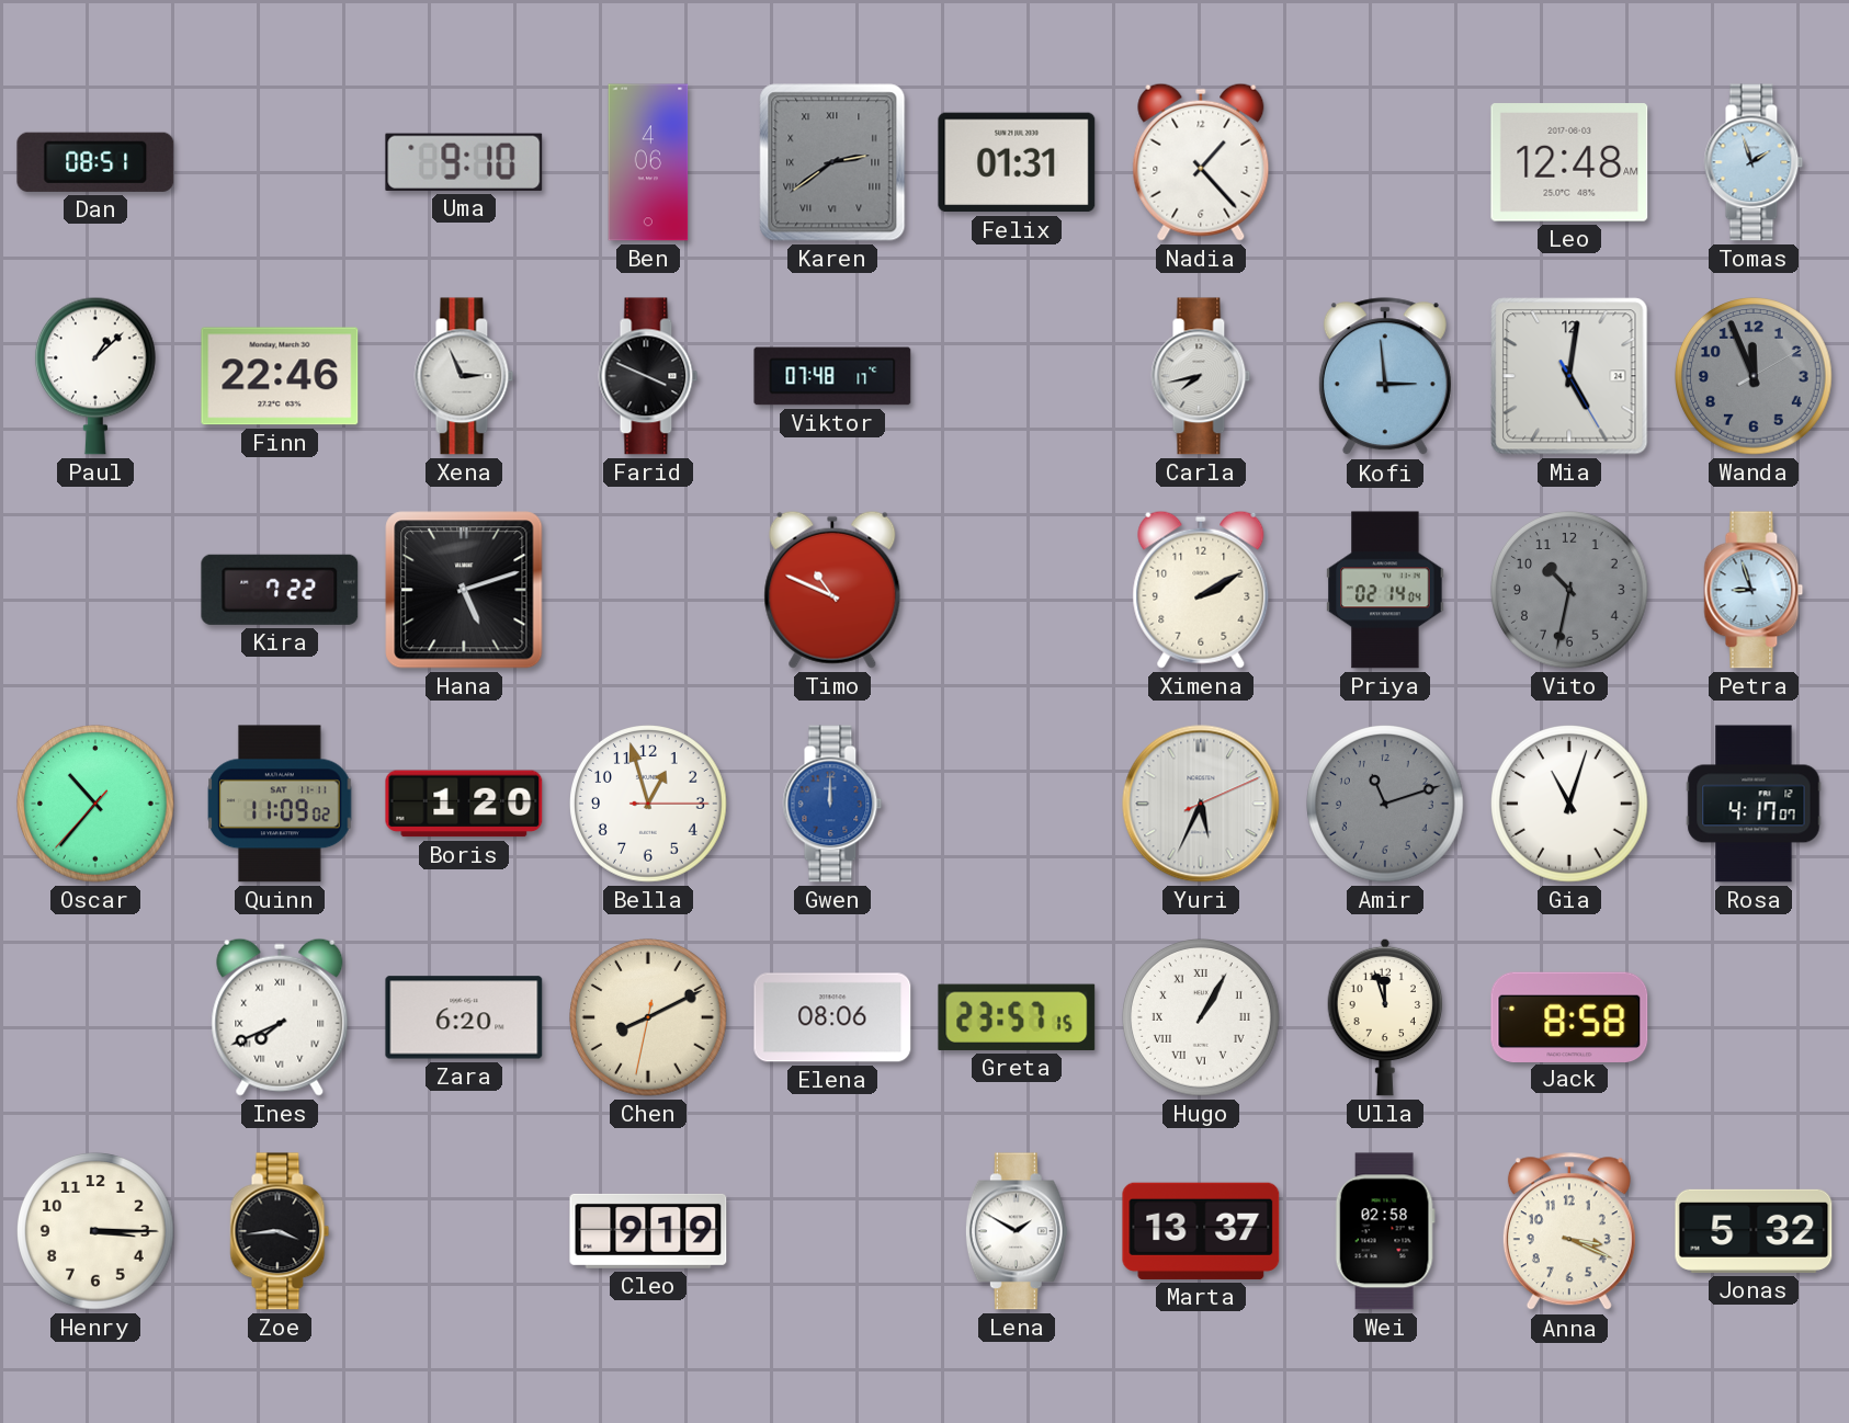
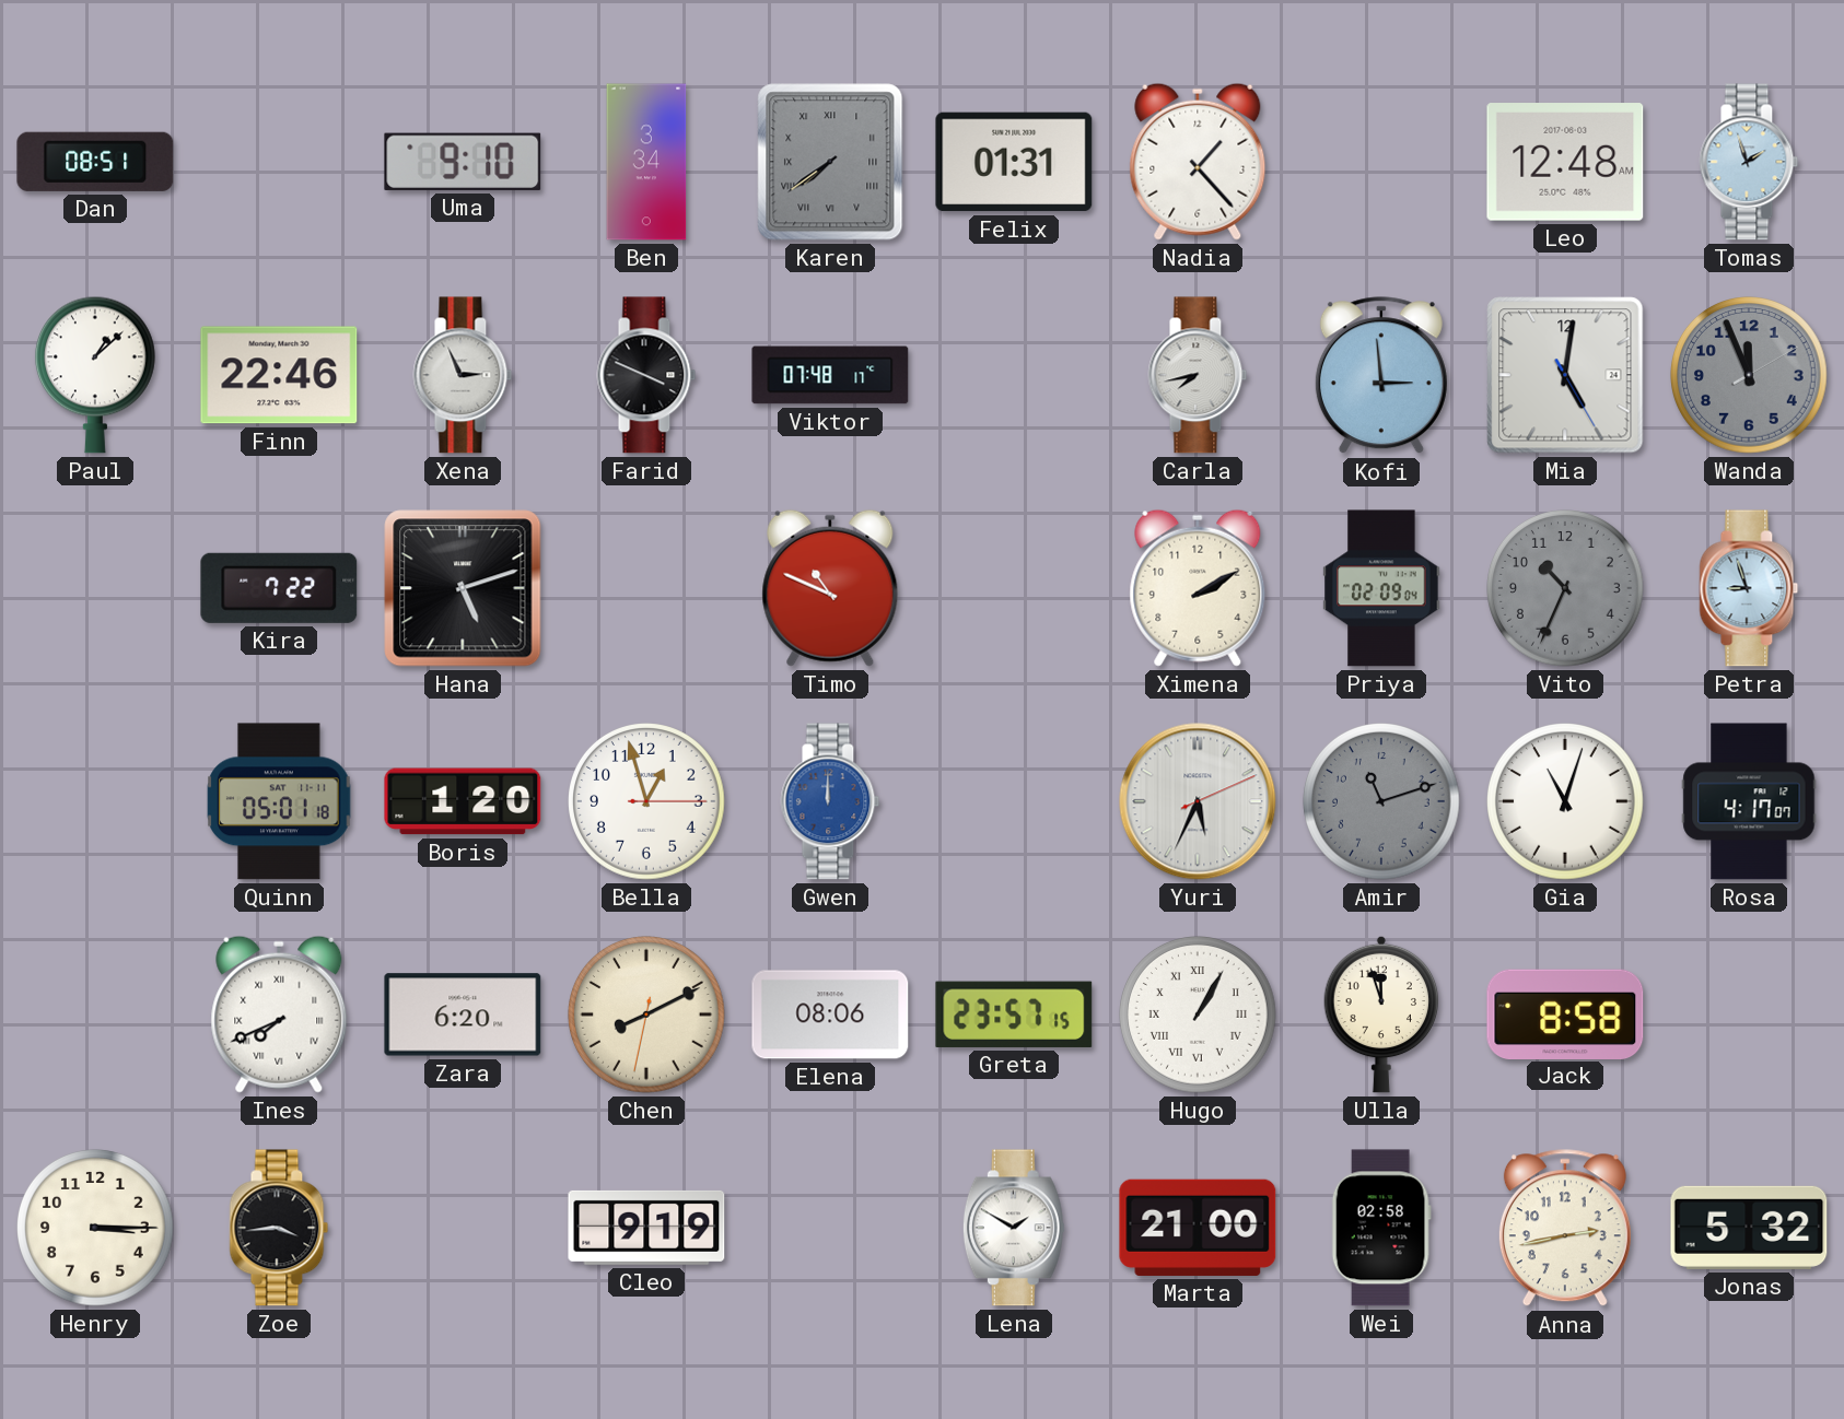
Ben: 4:06 -> 3:34
Karen: 2:39 -> 7:39
Priya: 02:14 -> 02:09
Vito: 10:32 -> 10:34
Oscar: 10:36 -> none
Quinn: 11:09 -> 05:01
Marta: 13:37 -> 21:00
Anna: 3:19 -> 2:43
